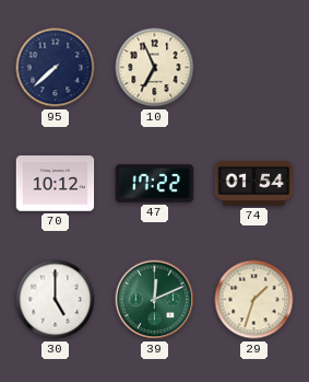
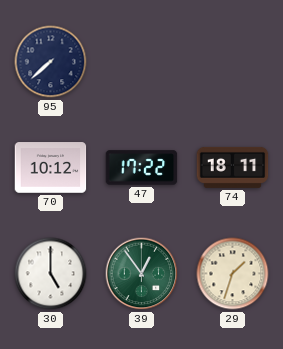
10: 6:56 -> none
74: 01:54 -> 18:11
39: 12:11 -> 12:54
